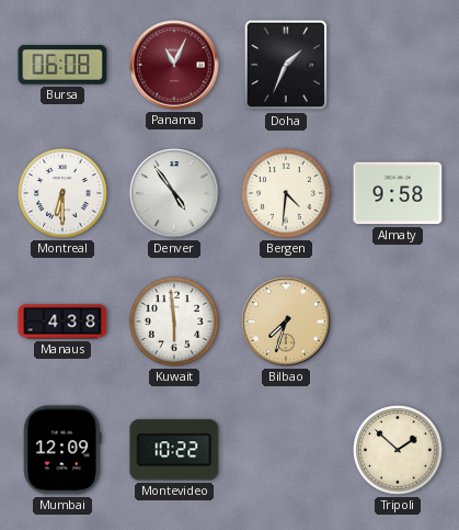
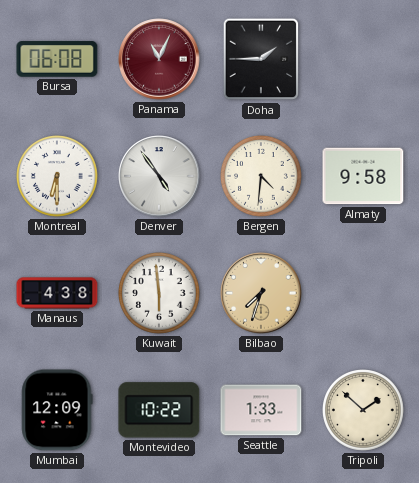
Doha: 1:34 -> 1:45
Seattle: none -> 1:33
